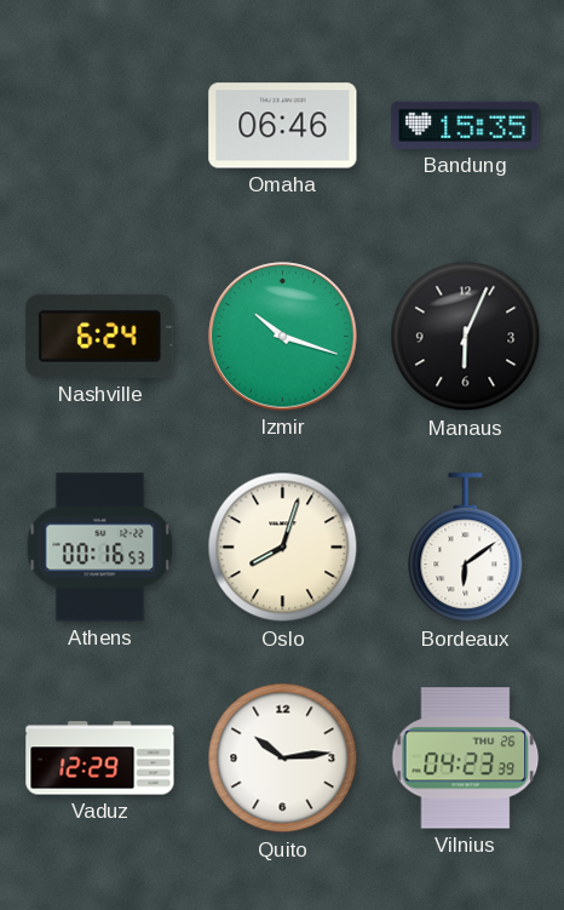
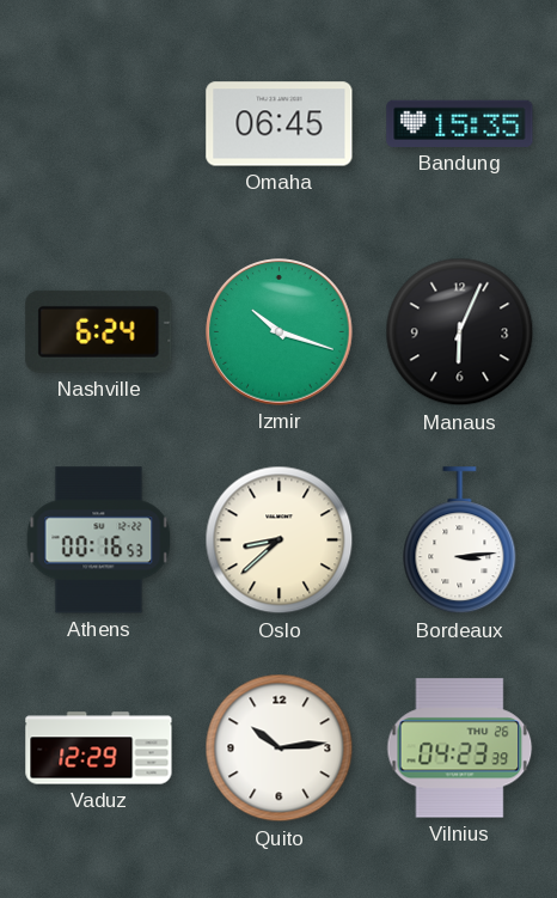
Omaha: 06:46 -> 06:45
Oslo: 8:03 -> 8:38
Bordeaux: 6:09 -> 3:14
